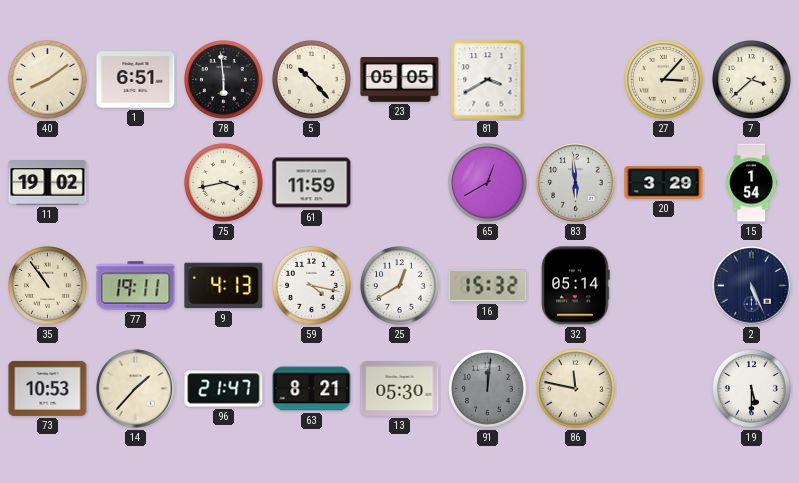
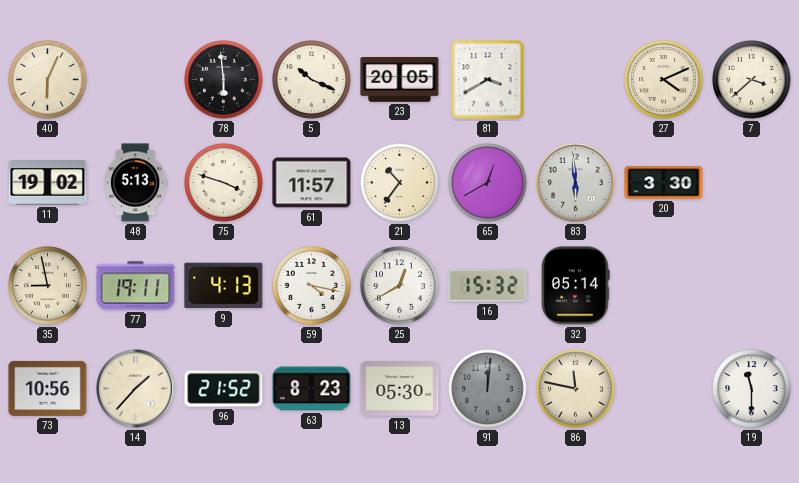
40: 8:09 -> 6:04
1: 6:51 -> none
5: 10:23 -> 10:19
23: 05:05 -> 20:05
27: 3:07 -> 4:11
48: none -> 5:13
75: 3:43 -> 3:48
61: 11:59 -> 11:57
21: none -> 10:36
20: 3:29 -> 3:30
15: 1:54 -> none
35: 10:54 -> 8:58
2: 5:26 -> none
73: 10:53 -> 10:56
96: 21:47 -> 21:52
63: 8:21 -> 8:23
19: 5:30 -> 11:30
